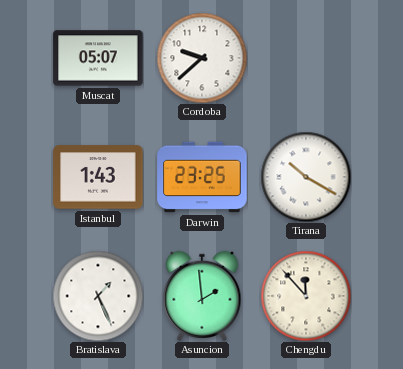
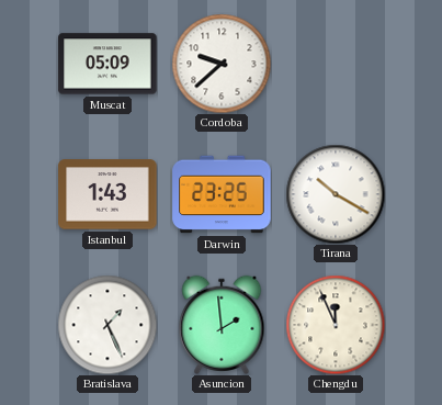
Muscat: 05:07 -> 05:09
Chengdu: 11:53 -> 11:56
